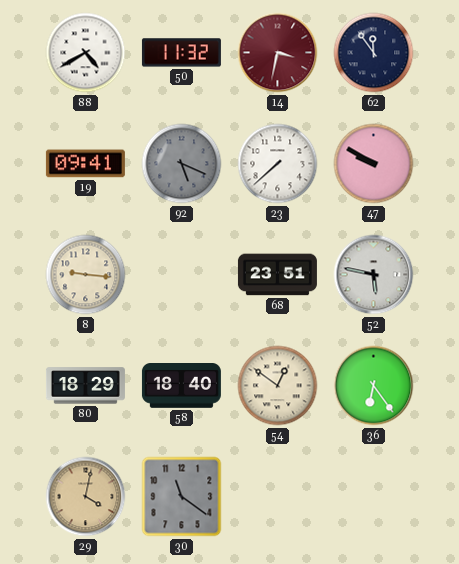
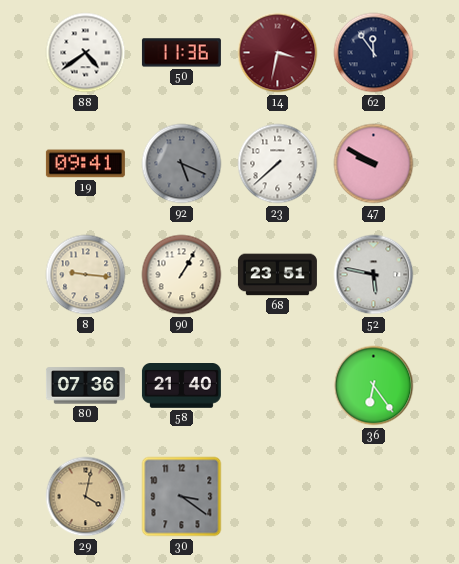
88: 4:40 -> 4:39
50: 11:32 -> 11:36
90: none -> 1:05
80: 18:29 -> 07:36
58: 18:40 -> 21:40
54: 12:51 -> none
30: 11:21 -> 3:21
